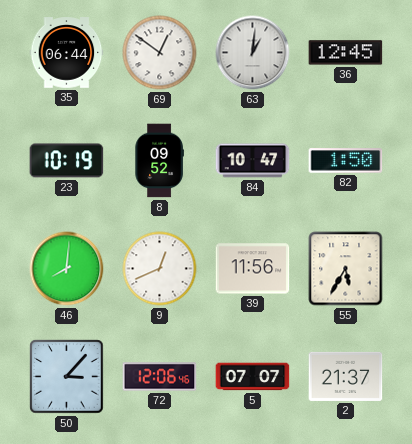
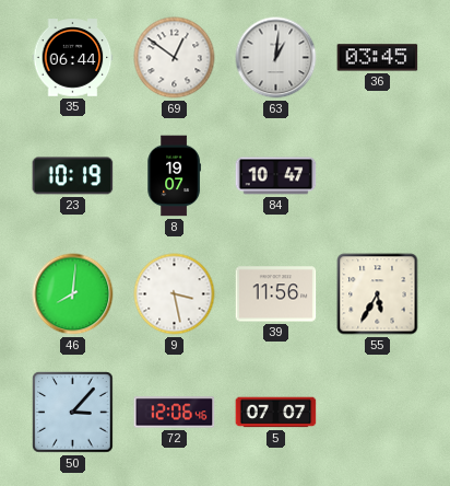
36: 12:45 -> 03:45
8: 09:52 -> 19:07
82: 1:50 -> none
9: 12:41 -> 3:28
2: 21:37 -> none
